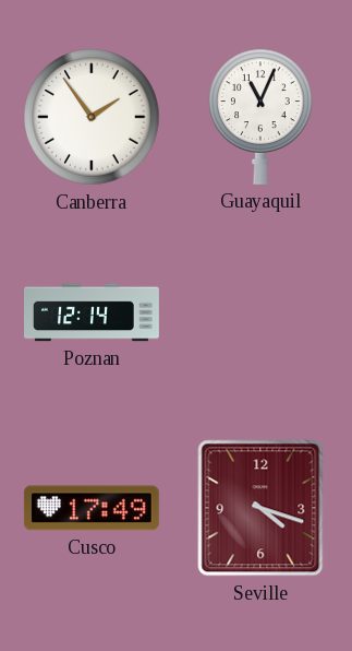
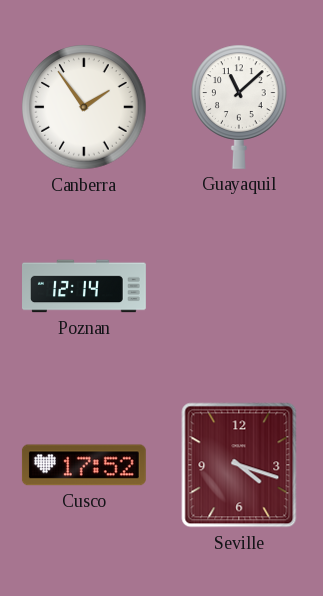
Guayaquil: 11:04 -> 11:08
Cusco: 17:49 -> 17:52
